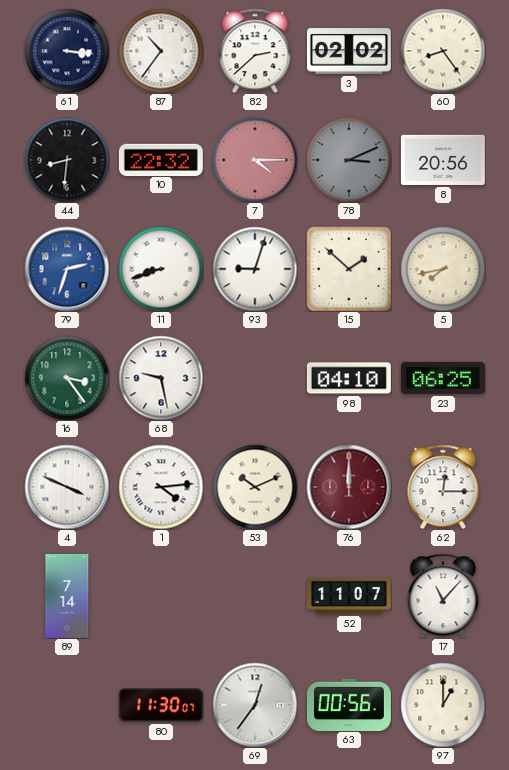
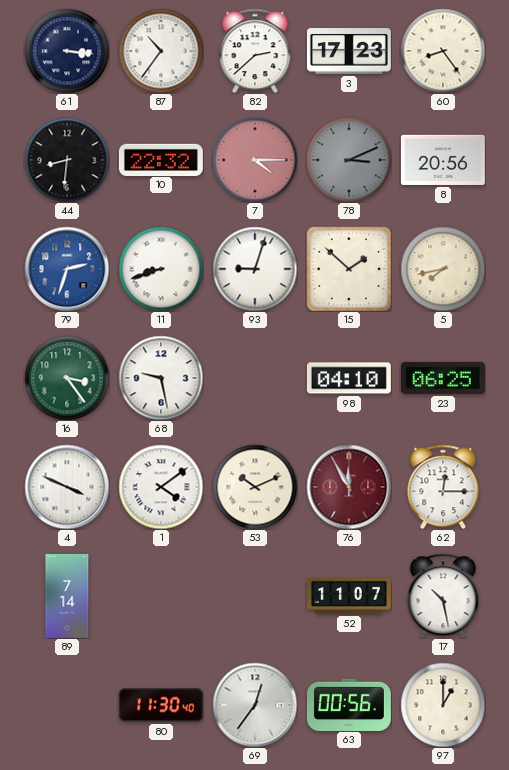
3: 02:02 -> 17:23
1: 4:14 -> 4:09
76: 12:00 -> 11:55
17: 11:07 -> 10:28
80: 11:30:07 -> 11:30:40
